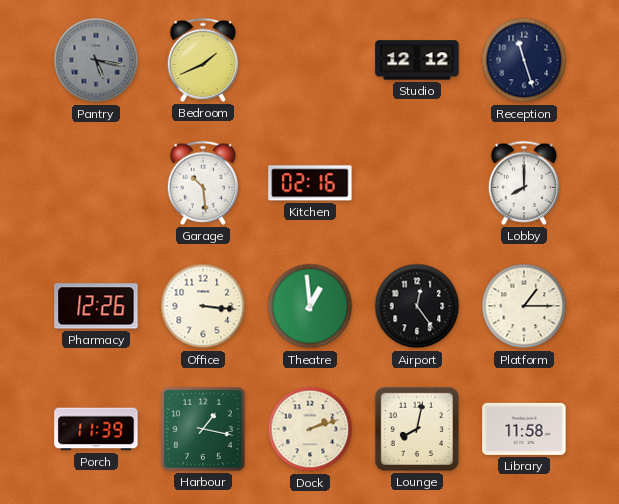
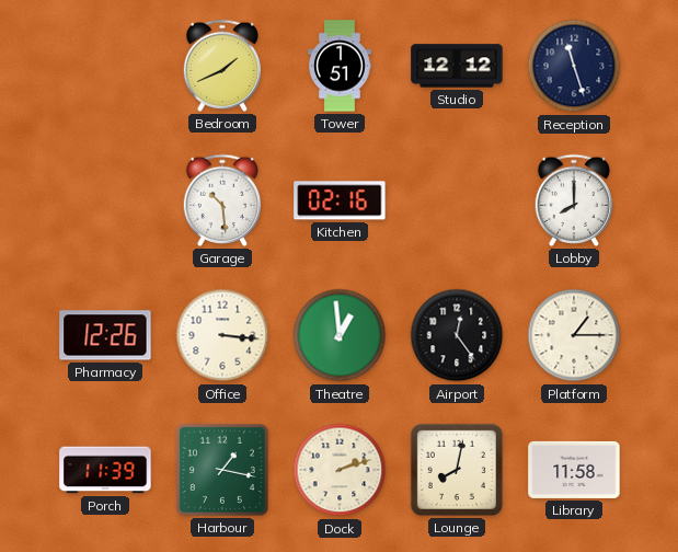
Pantry: 5:17 -> none
Tower: none -> 1:51
